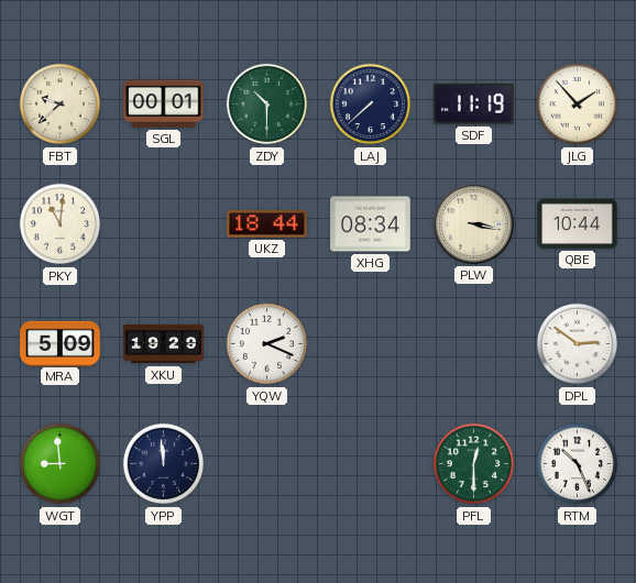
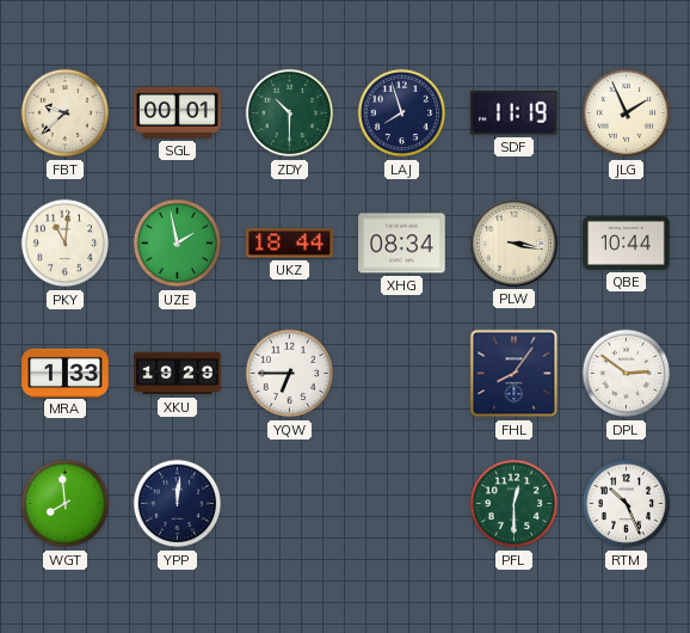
LAJ: 7:38 -> 7:57
JLG: 1:53 -> 1:56
UZE: none -> 1:58
MRA: 5:09 -> 1:33
YQW: 2:19 -> 6:45
FHL: none -> 8:06
WGT: 8:59 -> 7:59
YPP: 11:59 -> 12:01
